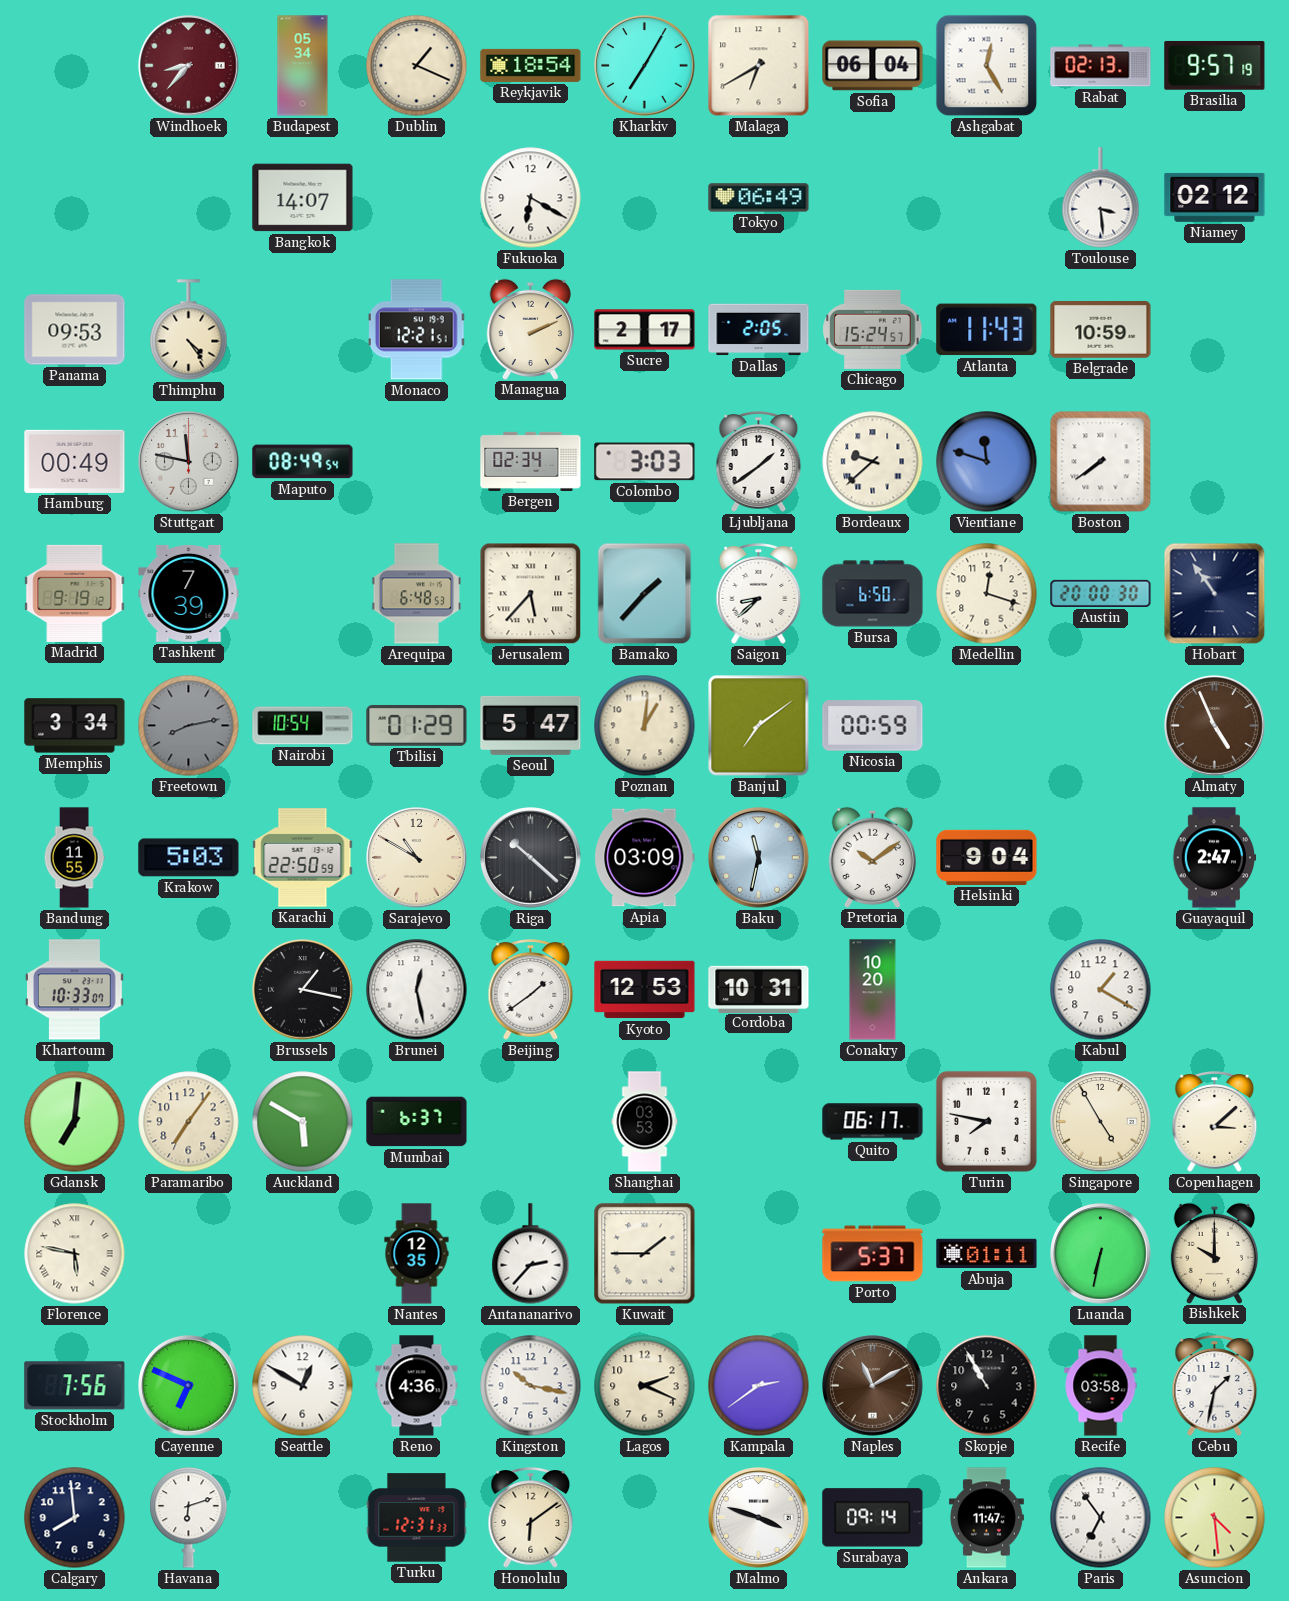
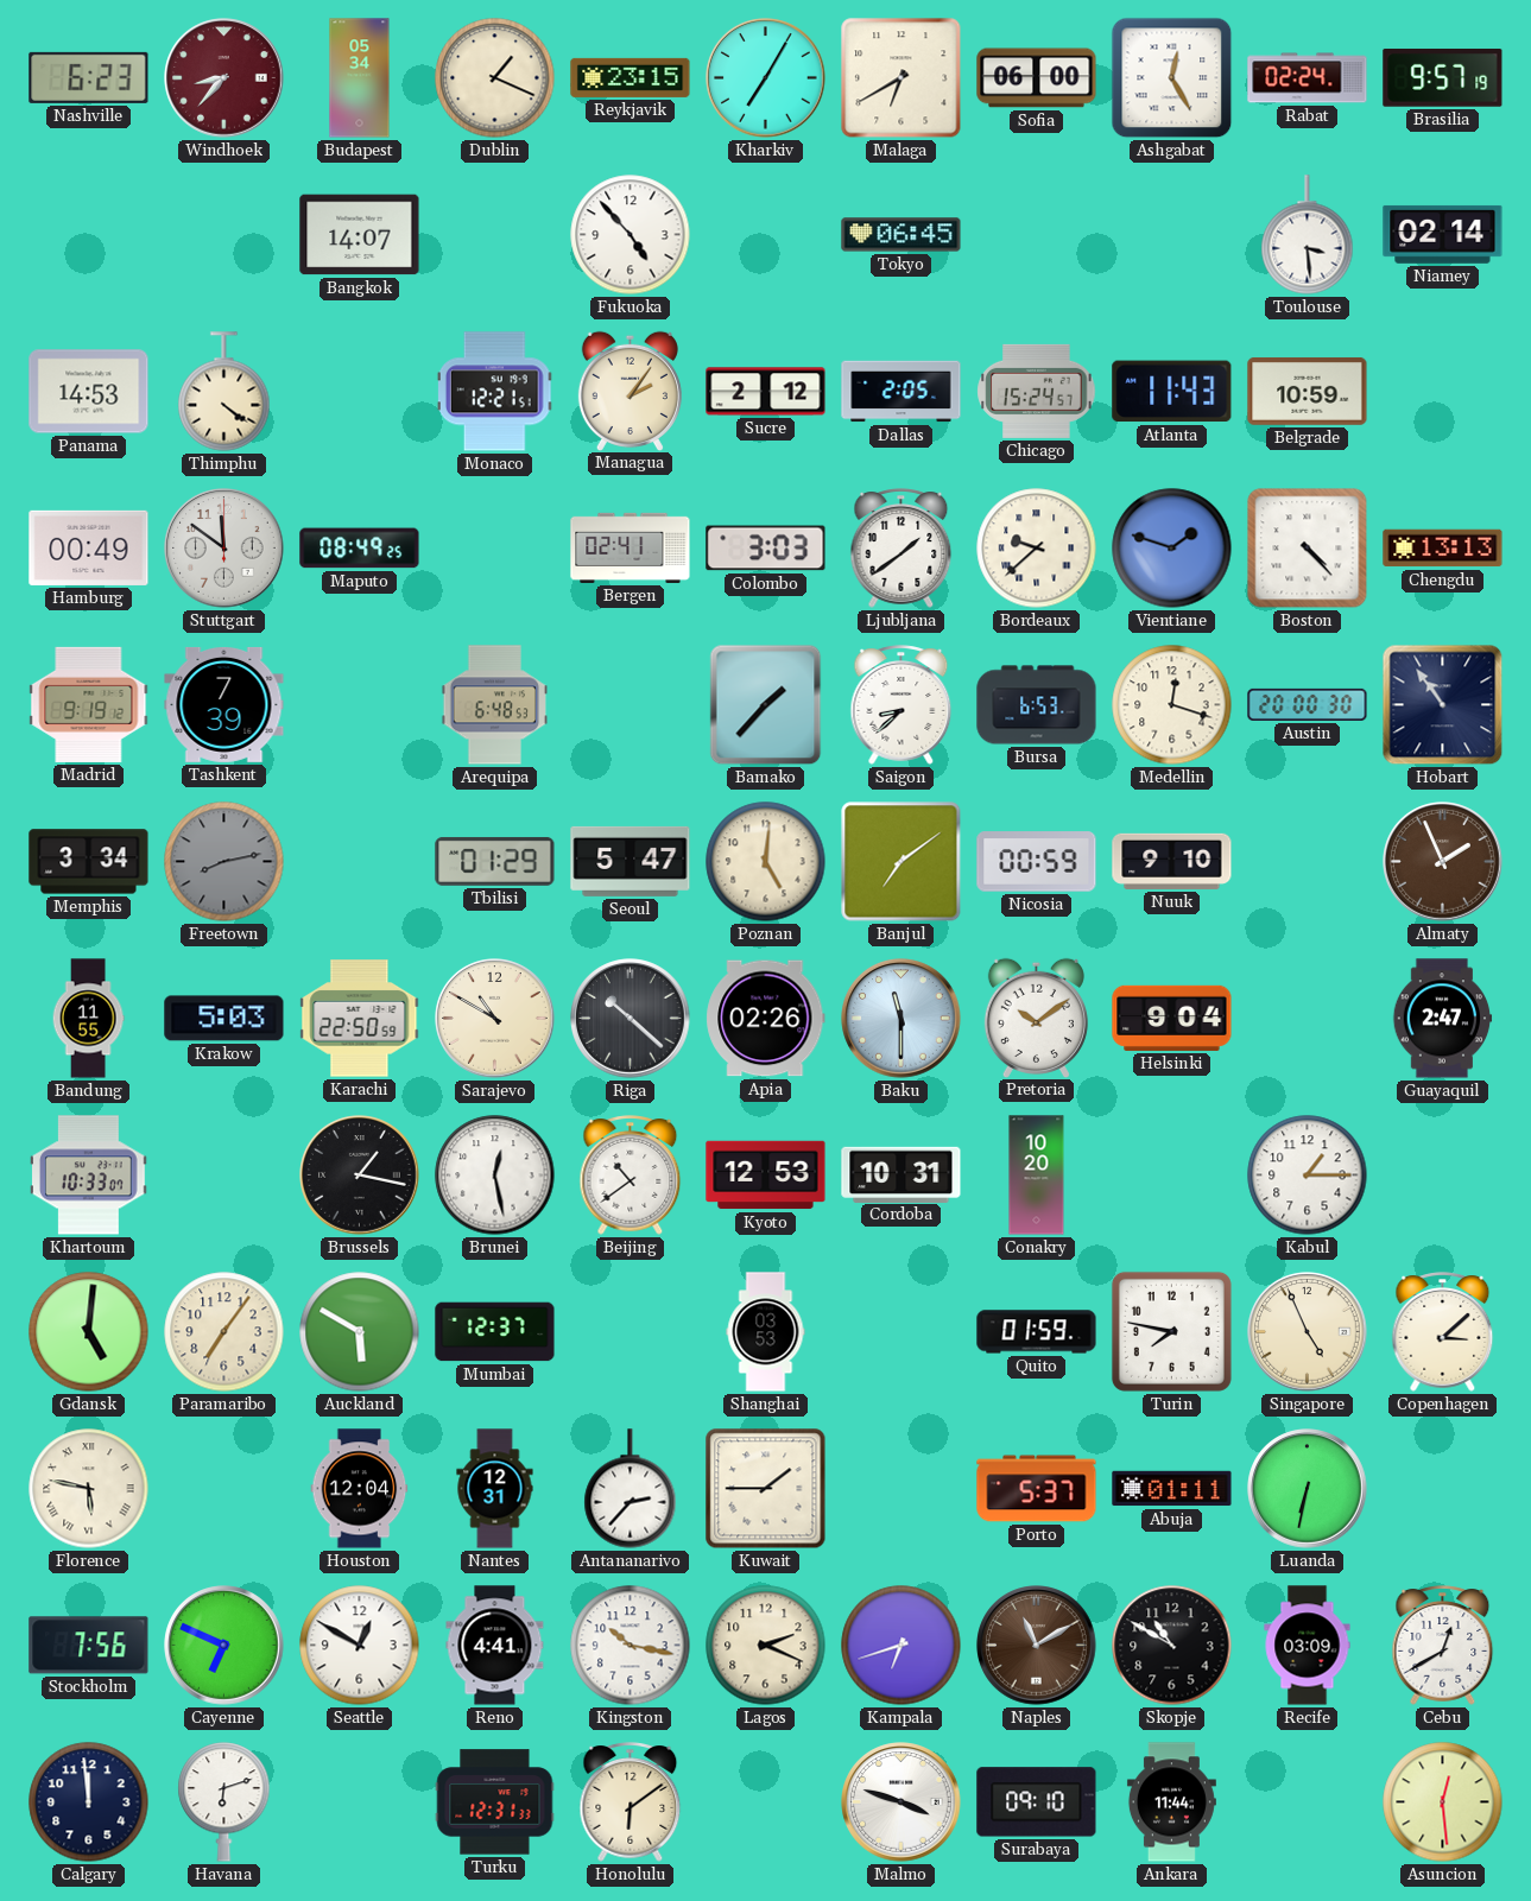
Nashville: none -> 6:23
Reykjavik: 18:54 -> 23:15
Sofia: 06:04 -> 06:00
Rabat: 02:13 -> 02:24
Fukuoka: 6:20 -> 4:53
Tokyo: 06:49 -> 06:45
Niamey: 02:12 -> 02:14
Panama: 09:53 -> 14:53
Thimphu: 4:24 -> 4:21
Managua: 2:11 -> 2:06
Sucre: 2:17 -> 2:12
Stuttgart: 11:47 -> 11:51
Maputo: 08:49:54 -> 08:49:25
Bergen: 02:34 -> 02:41
Vientiane: 11:48 -> 1:48
Boston: 7:39 -> 4:23
Chengdu: none -> 13:13
Jerusalem: 5:37 -> none
Bursa: 6:50 -> 6:53
Nairobi: 10:54 -> none
Poznan: 1:01 -> 5:01
Nuuk: none -> 9:10
Almaty: 4:56 -> 1:56
Apia: 03:09 -> 02:26
Baku: 11:32 -> 11:30
Beijing: 1:39 -> 10:39
Kabul: 1:20 -> 1:15
Gdansk: 7:01 -> 5:01
Mumbai: 6:37 -> 12:37
Quito: 06:17 -> 01:59
Singapore: 4:55 -> 4:56
Houston: none -> 12:04
Nantes: 12:35 -> 12:31
Bishkek: 10:00 -> none
Reno: 4:36 -> 4:41
Kampala: 2:39 -> 6:42
Skopje: 10:55 -> 10:50
Recife: 03:58 -> 03:09
Cebu: 1:32 -> 12:40
Calgary: 7:59 -> 11:59
Surabaya: 09:14 -> 09:10
Ankara: 11:47 -> 11:44
Paris: 6:54 -> none
Asuncion: 4:29 -> 12:29
